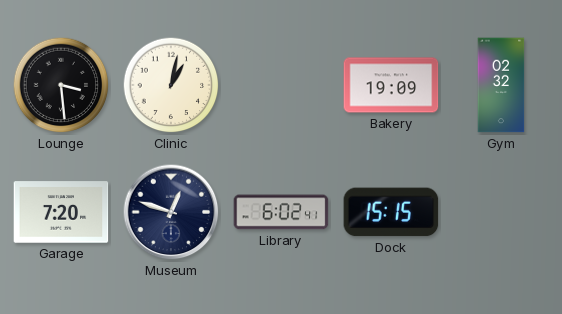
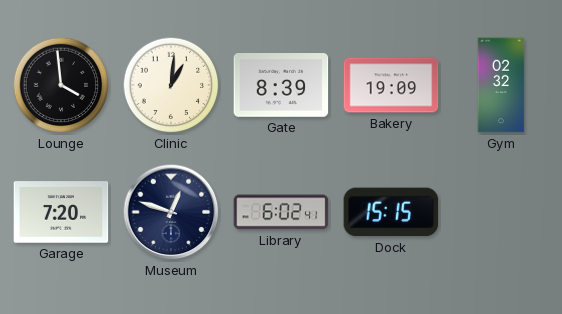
Lounge: 3:29 -> 3:59
Clinic: 1:02 -> 1:01
Gate: none -> 8:39
